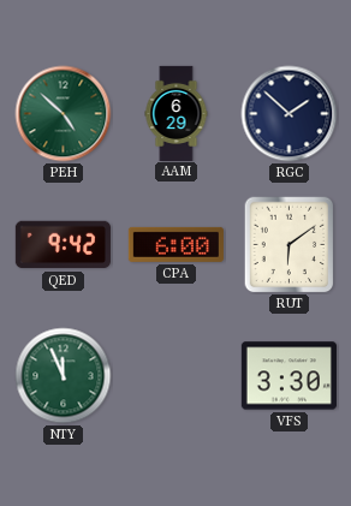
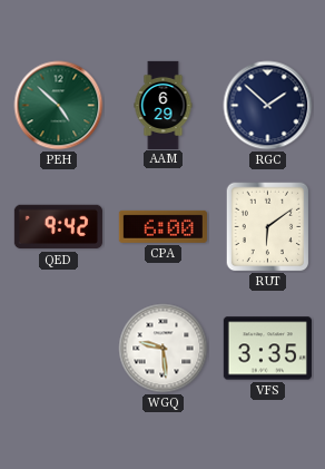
NTY: 11:56 -> none
WGQ: none -> 9:29
VFS: 3:30 -> 3:35
